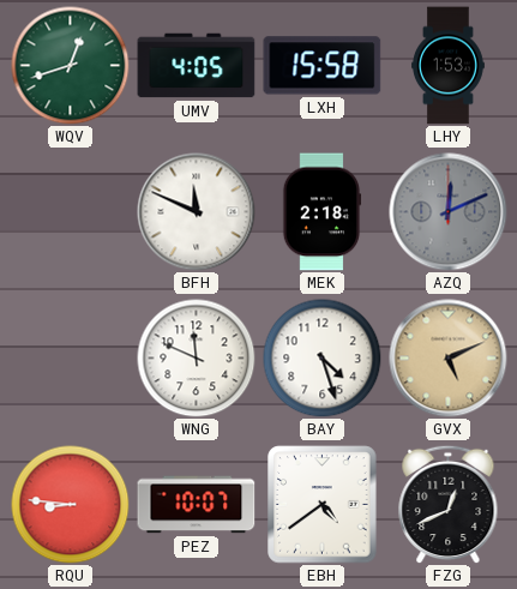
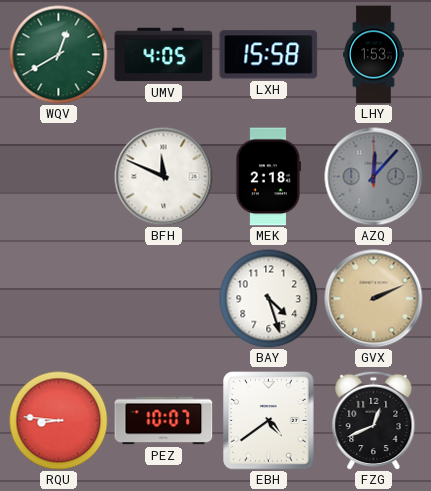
WQV: 12:42 -> 12:40
AZQ: 12:11 -> 12:07
WNG: 11:49 -> none
GVX: 5:11 -> 2:11
